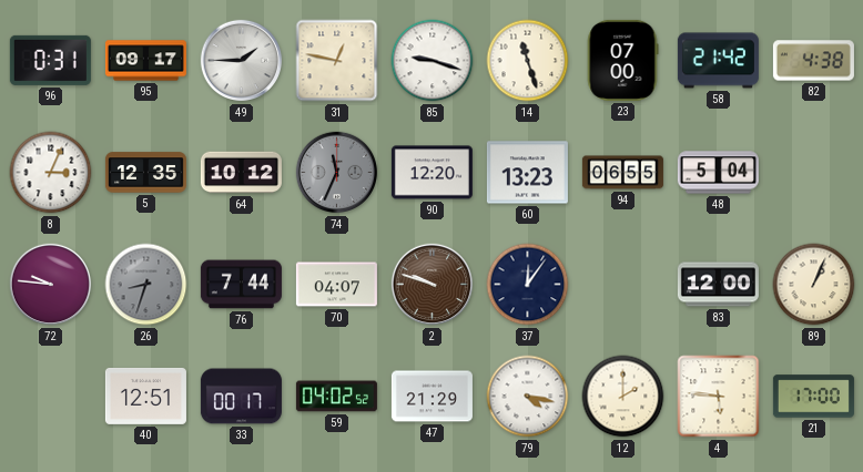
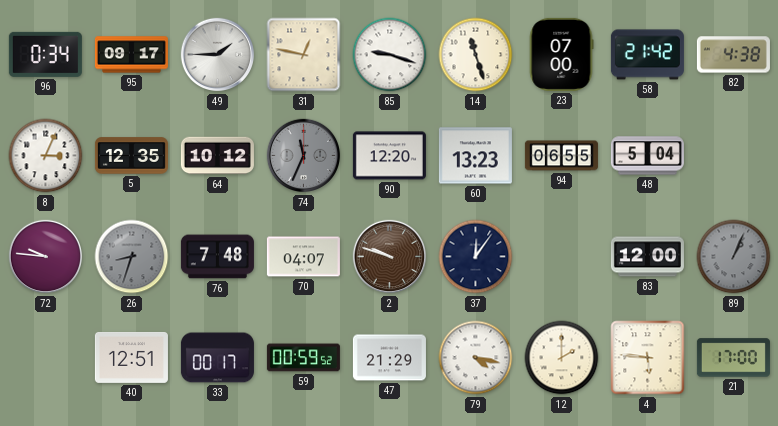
96: 0:31 -> 0:34
76: 7:44 -> 7:48
89 dial: cream -> grey
59: 04:02 -> 00:59
